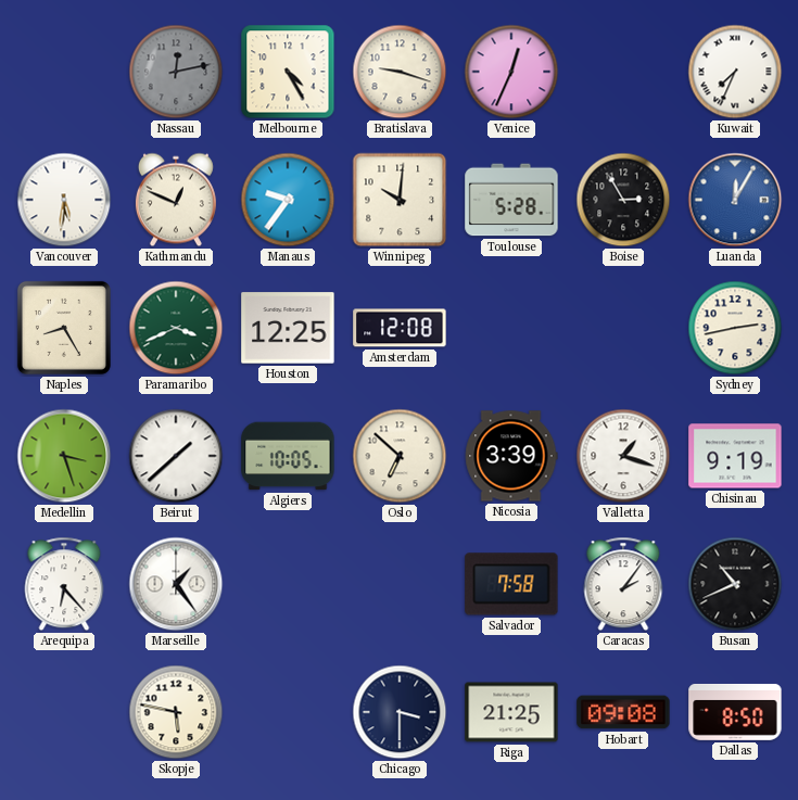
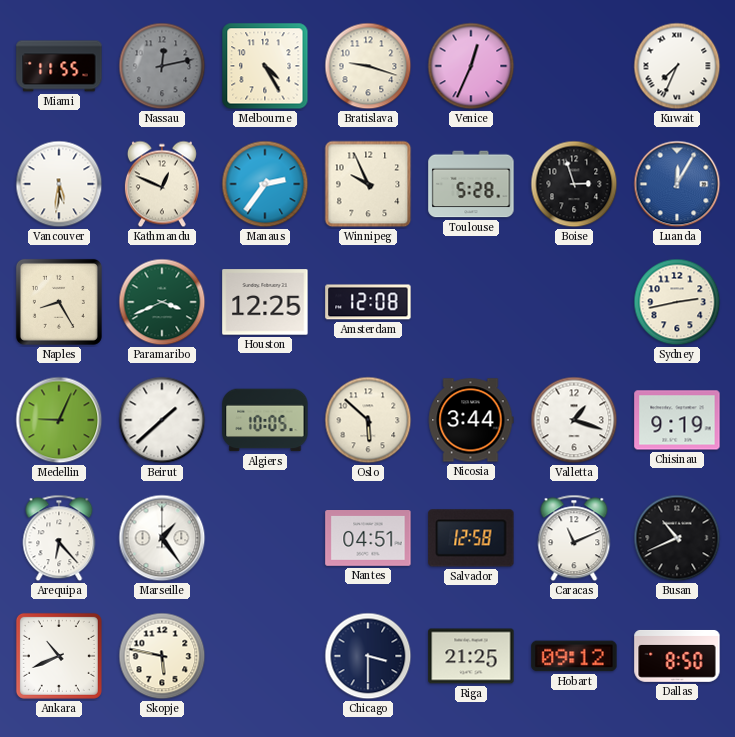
Miami: none -> 11:55
Manaus: 9:36 -> 2:36
Winnipeg: 10:01 -> 9:56
Boise: 2:55 -> 2:57
Medellin: 3:27 -> 9:04
Oslo: 6:52 -> 5:52
Nicosia: 3:39 -> 3:44
Nantes: none -> 04:51
Salvador: 7:58 -> 12:58
Caracas: 2:06 -> 11:11
Ankara: none -> 10:41
Hobart: 09:08 -> 09:12
